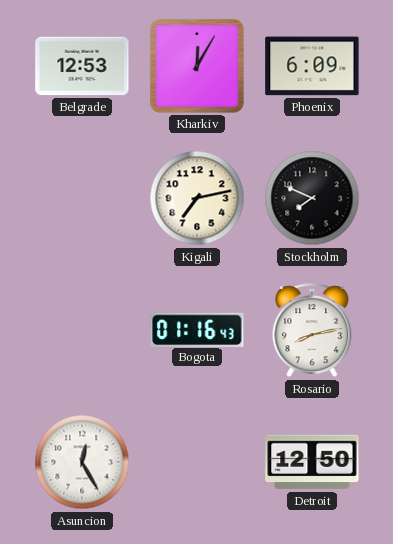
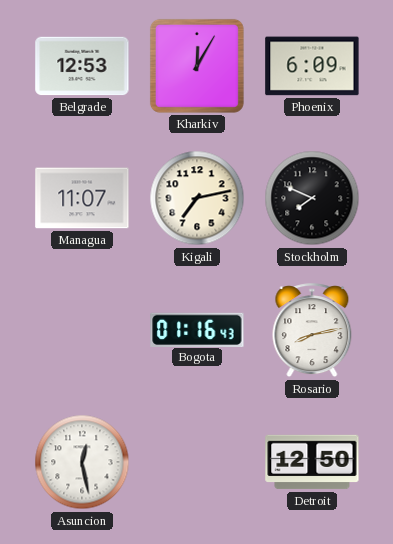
Managua: none -> 11:07
Asuncion: 12:25 -> 12:28
